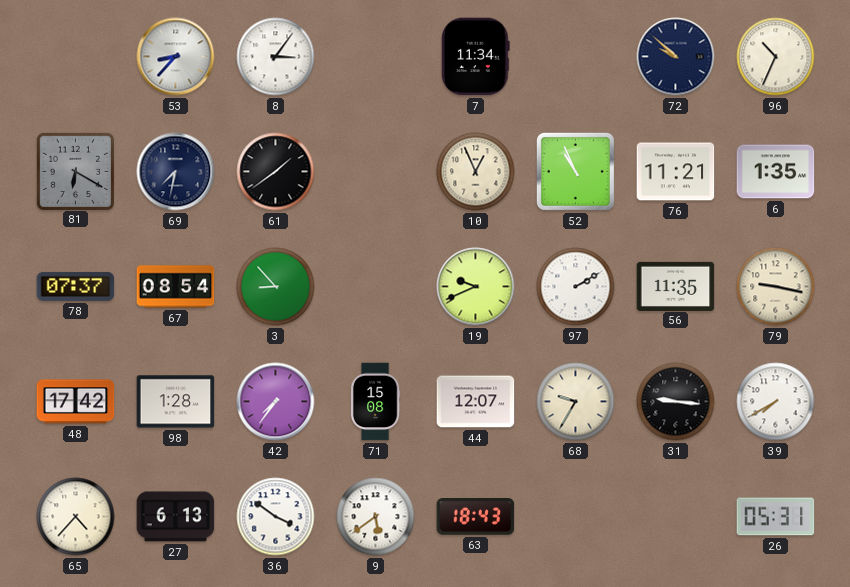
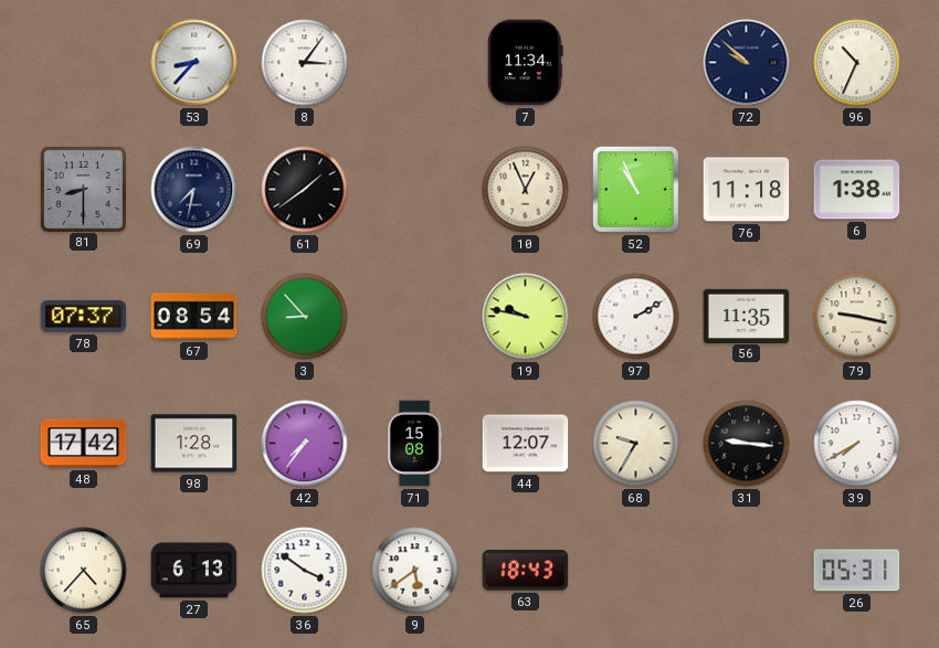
81: 6:20 -> 8:30
76: 11:21 -> 11:18
6: 1:35 -> 1:38
19: 9:41 -> 9:47
